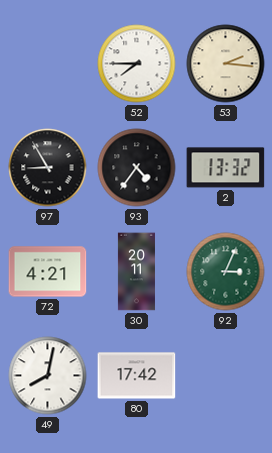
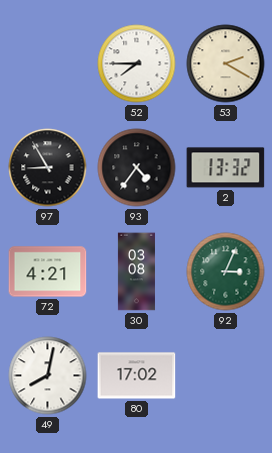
53: 2:16 -> 2:20
30: 20:11 -> 03:08
80: 17:42 -> 17:02
